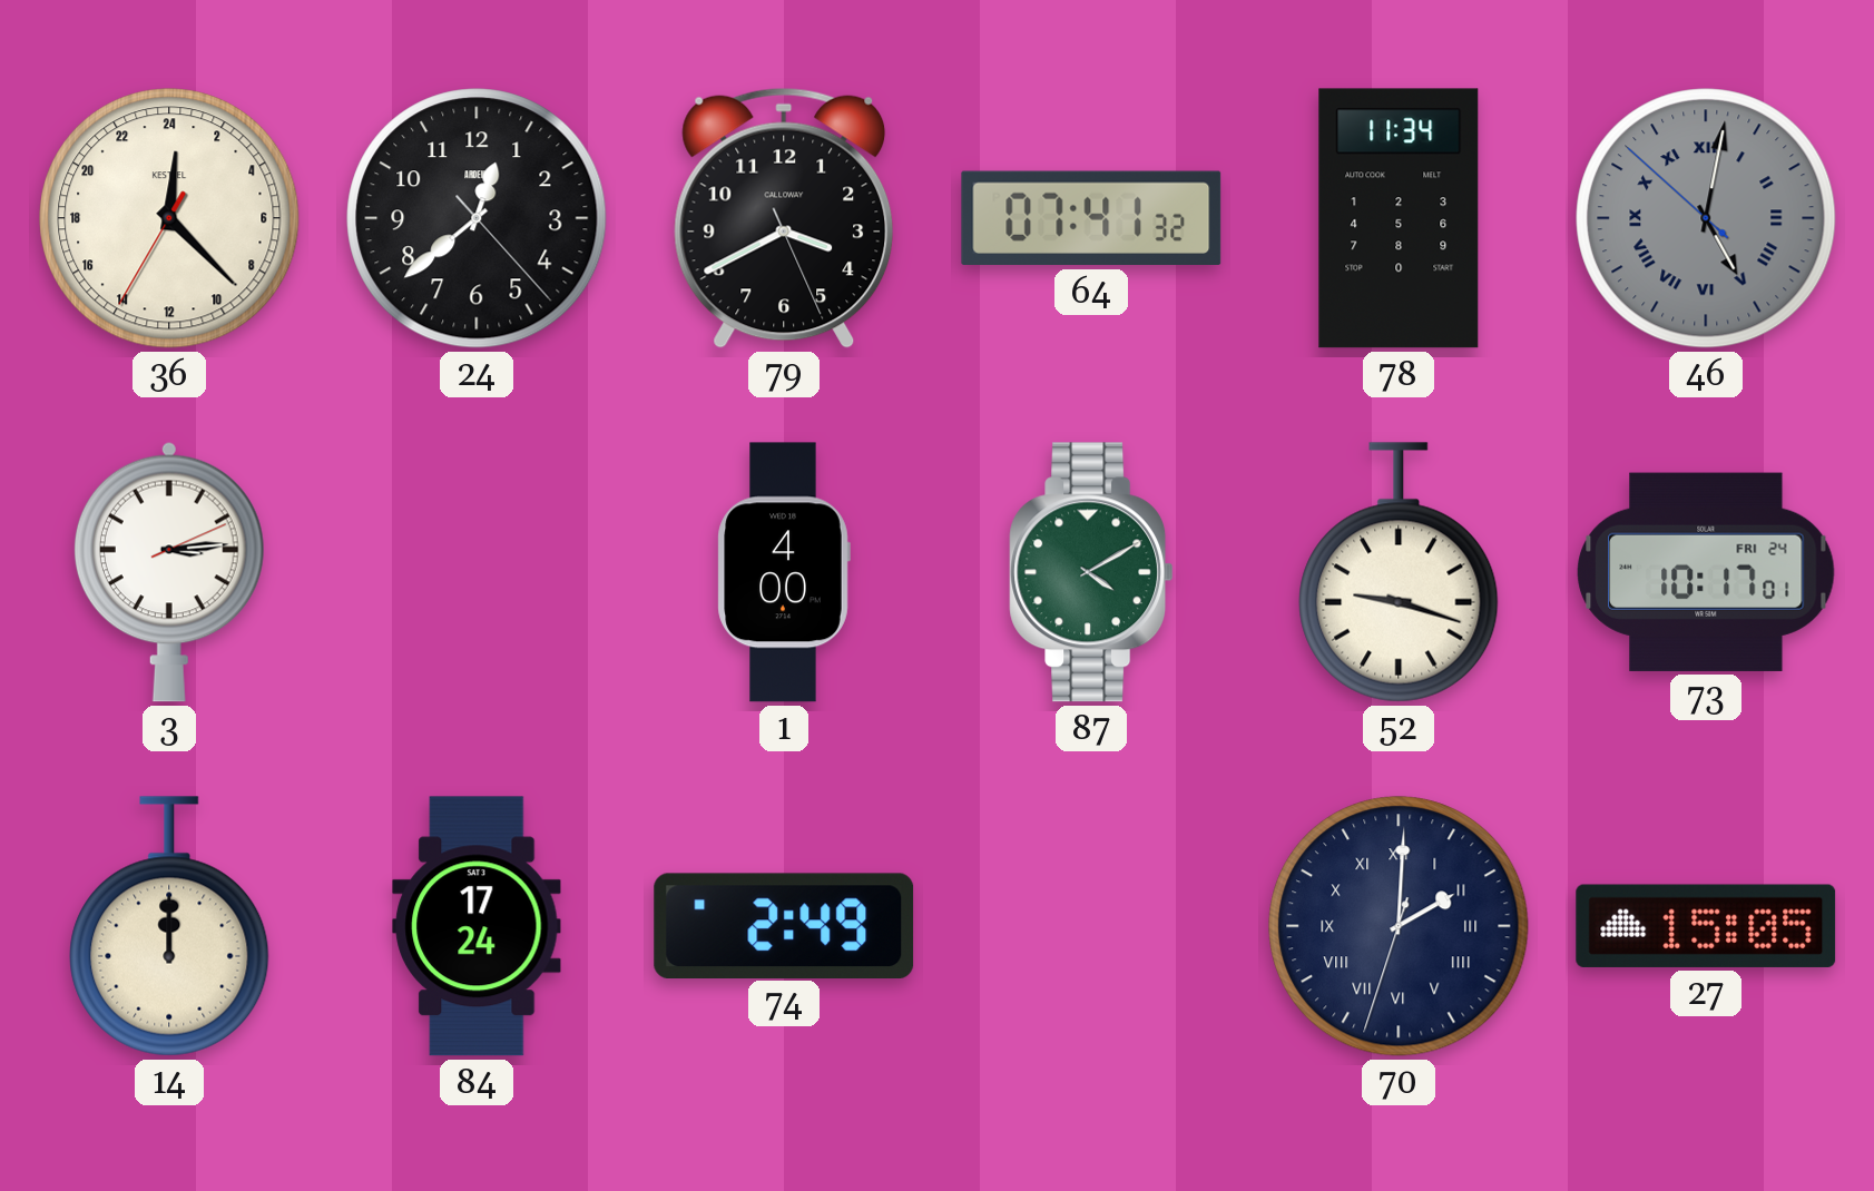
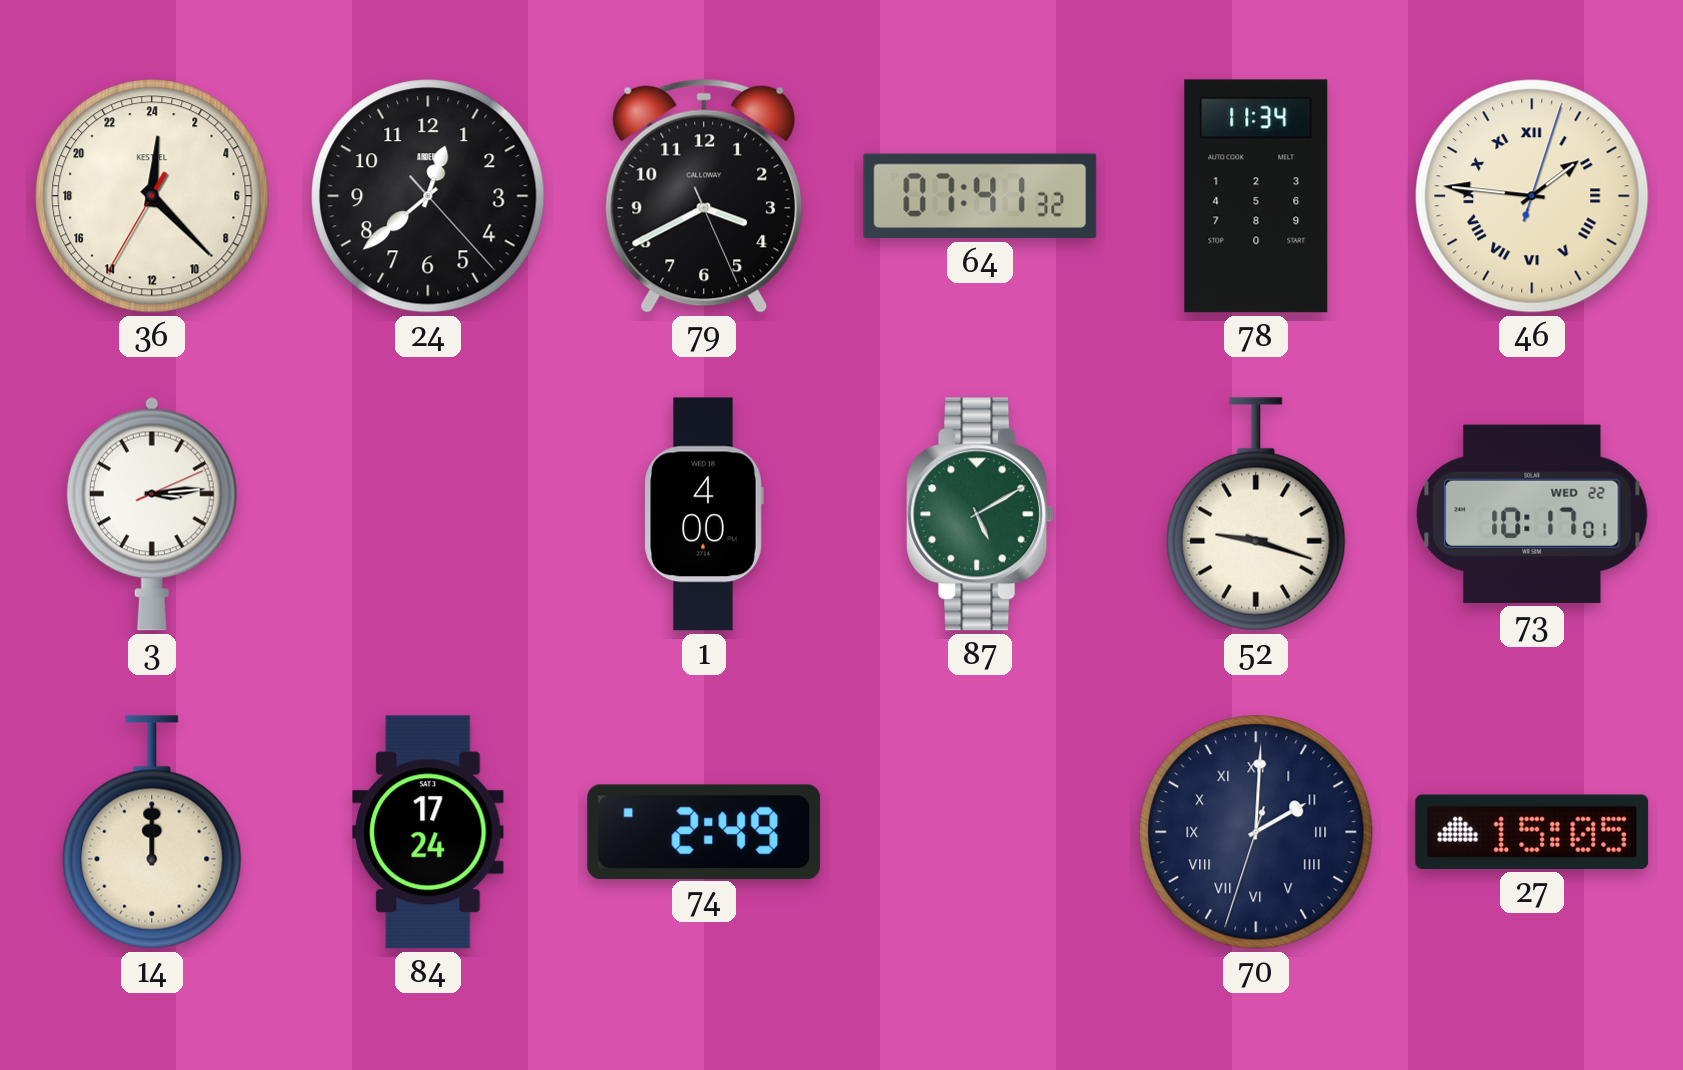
46: 5:01 -> 1:46
46 dial: grey -> cream
87: 4:10 -> 5:10
73 date: FRI 24 -> WED 22
